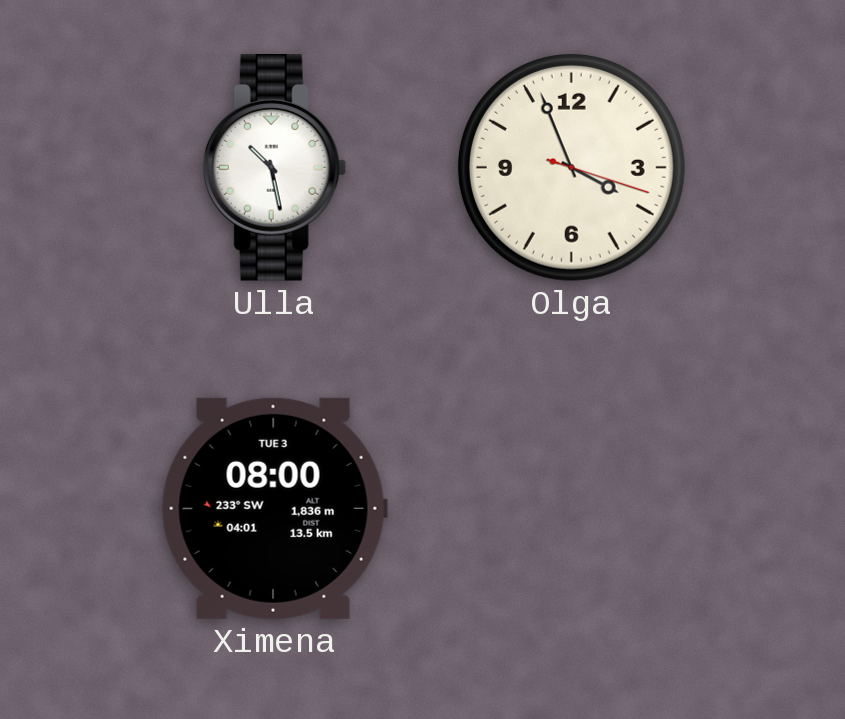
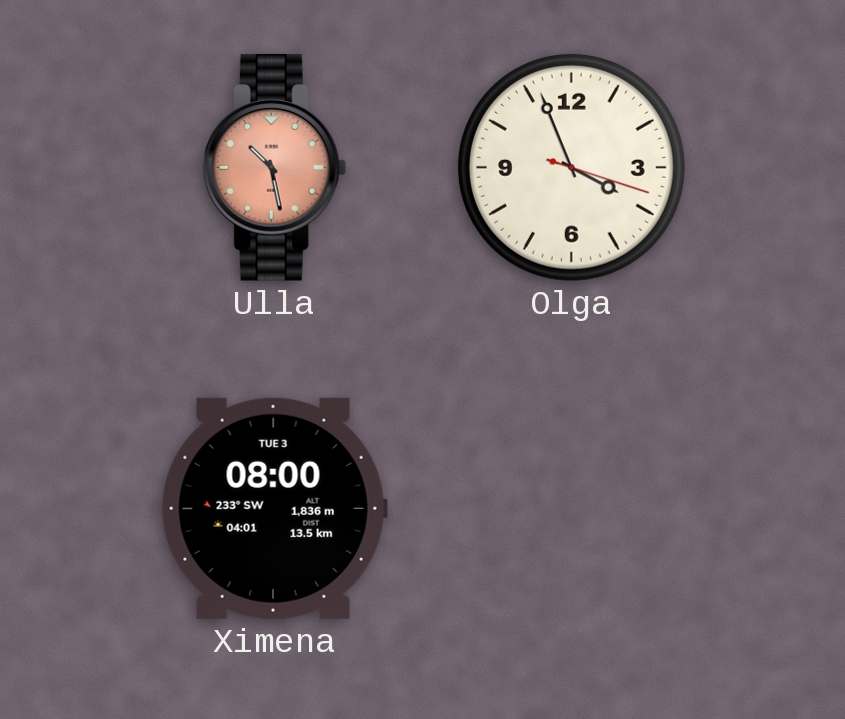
Ulla dial: white -> salmon
